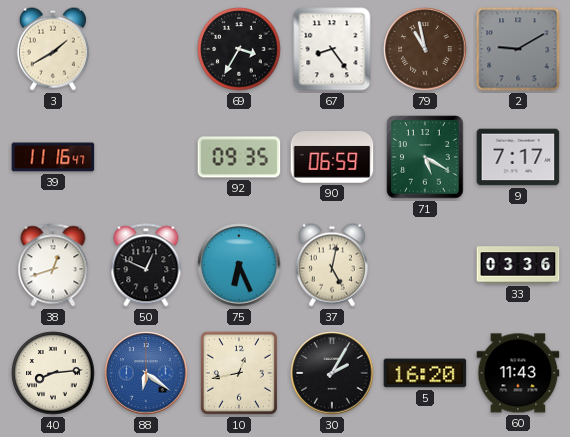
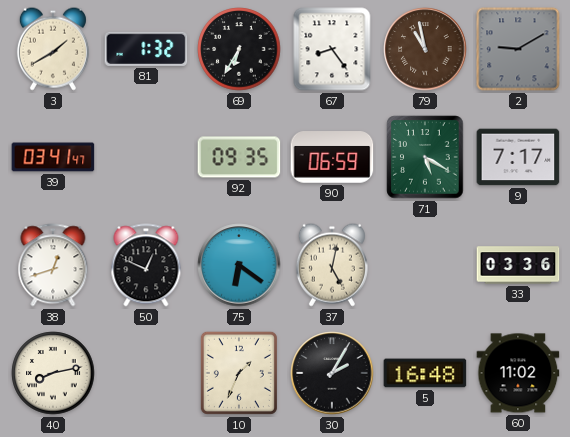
81: none -> 1:32
69: 3:35 -> 6:35
39: 11:16 -> 03:41
75: 6:26 -> 6:21
40: 8:14 -> 8:13
88: 6:21 -> none
10: 12:43 -> 1:34
5: 16:20 -> 16:48
60: 11:43 -> 11:02
